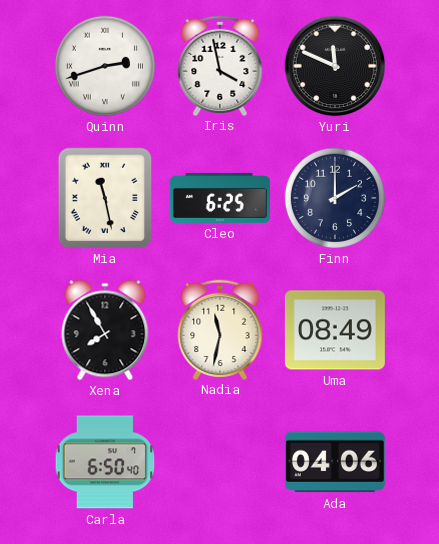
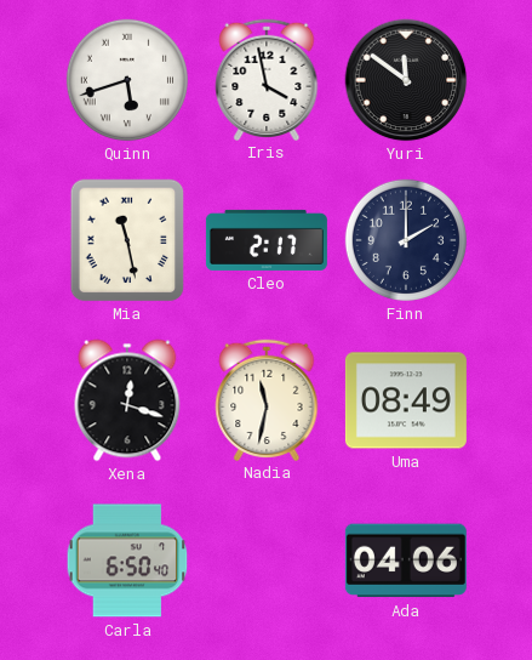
Quinn: 2:42 -> 5:42
Yuri: 11:49 -> 11:51
Cleo: 6:25 -> 2:17
Xena: 7:55 -> 12:18
